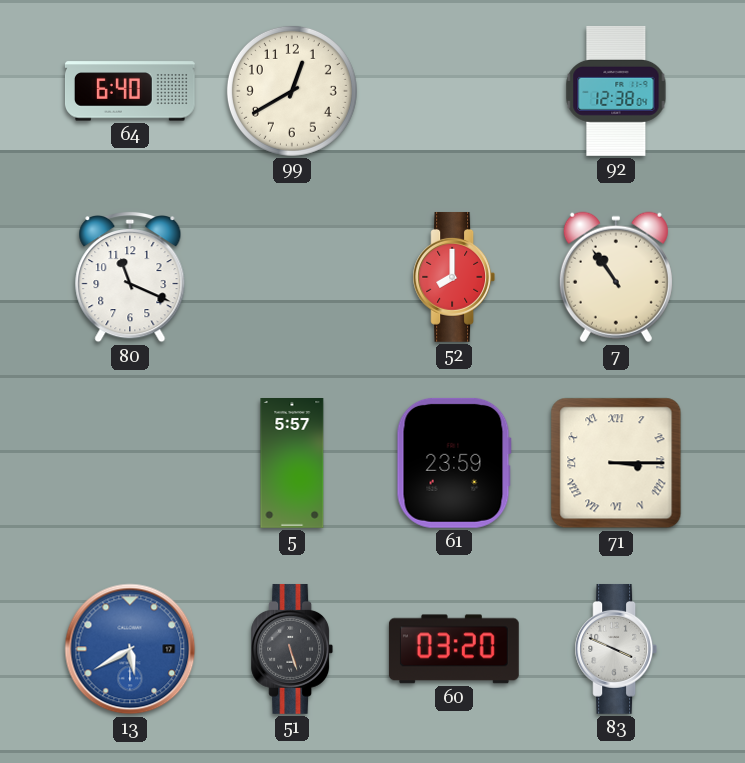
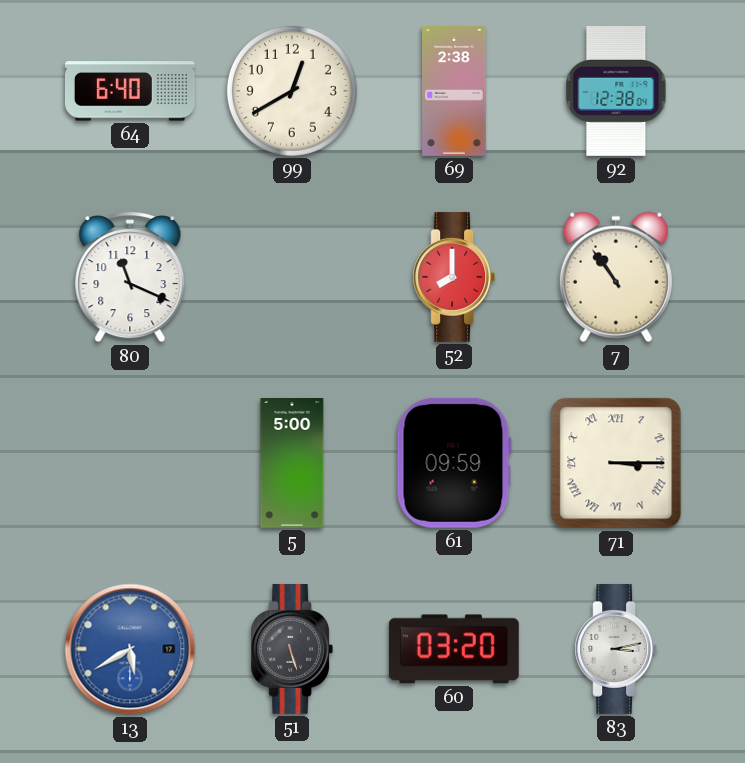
69: none -> 2:38
5: 5:57 -> 5:00
61: 23:59 -> 09:59
83: 3:49 -> 3:13
